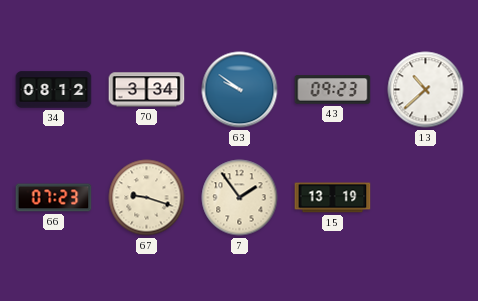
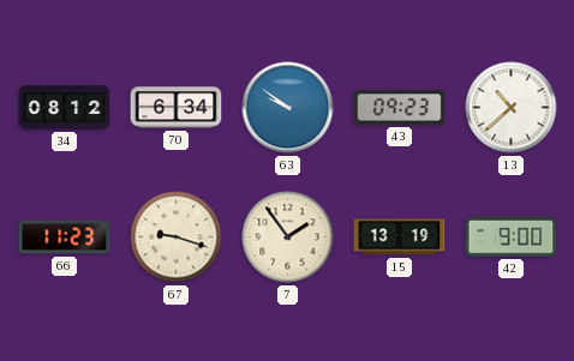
70: 3:34 -> 6:34
66: 07:23 -> 11:23
42: none -> 9:00
